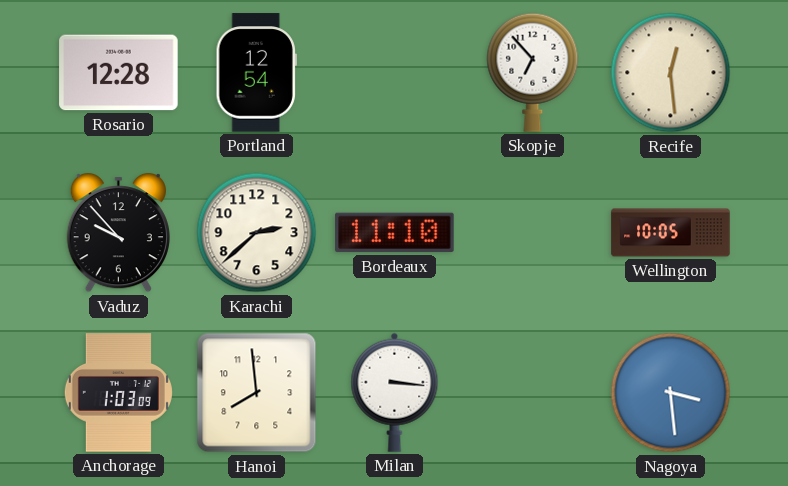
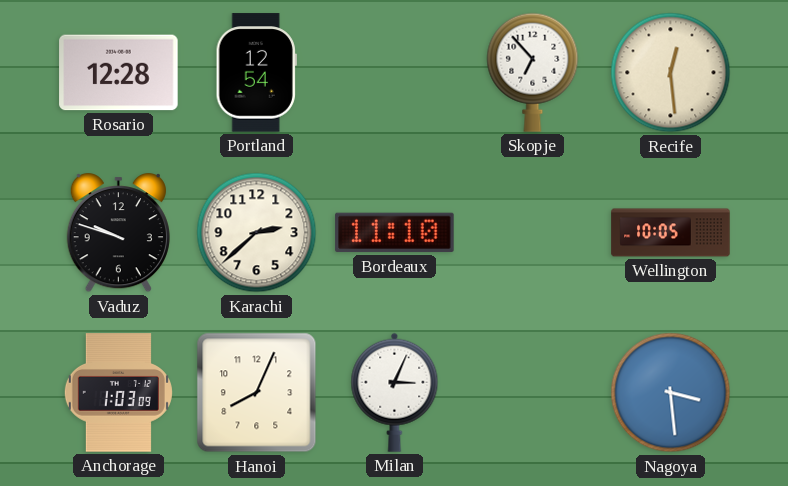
Vaduz: 9:53 -> 9:48
Hanoi: 7:59 -> 8:04
Milan: 3:16 -> 3:04
